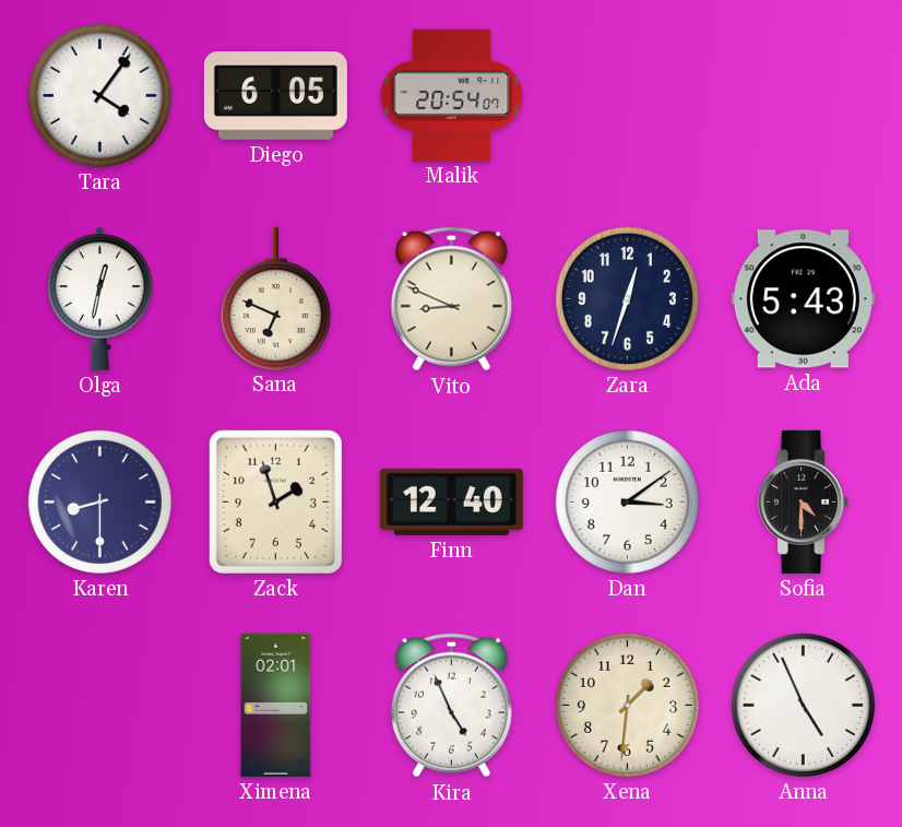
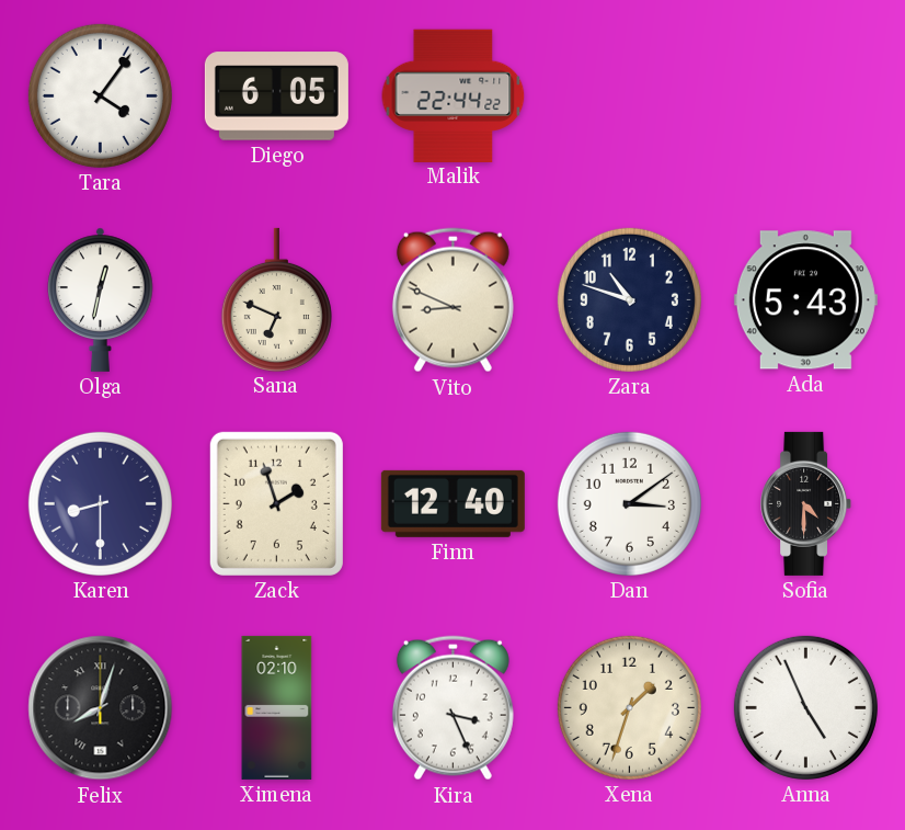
Malik: 20:54 -> 22:44
Zara: 12:33 -> 10:48
Felix: none -> 8:03
Ximena: 02:01 -> 02:10
Kira: 4:56 -> 3:26
Xena: 1:31 -> 1:33
